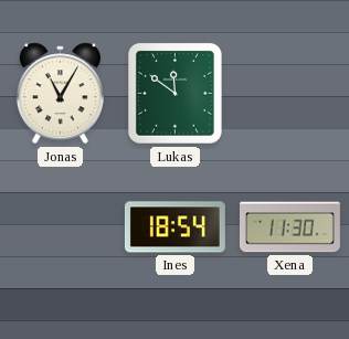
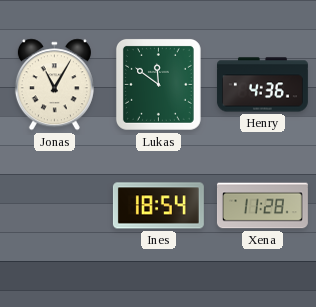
Henry: none -> 4:36
Xena: 11:30 -> 11:28
